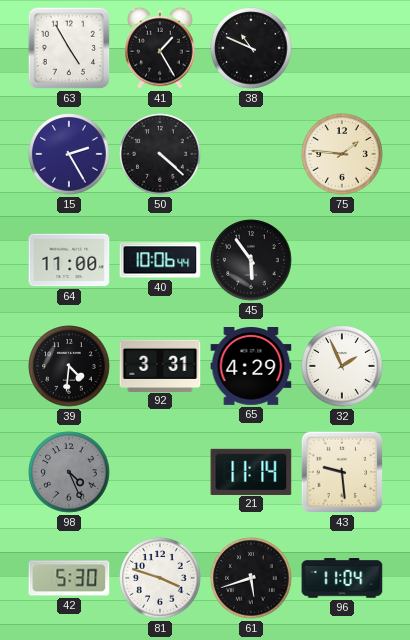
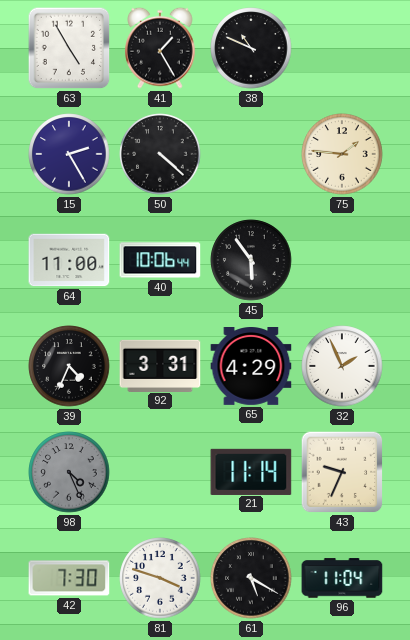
39: 4:31 -> 4:34
43: 9:29 -> 9:34
42: 5:30 -> 7:30
61: 5:42 -> 5:20
